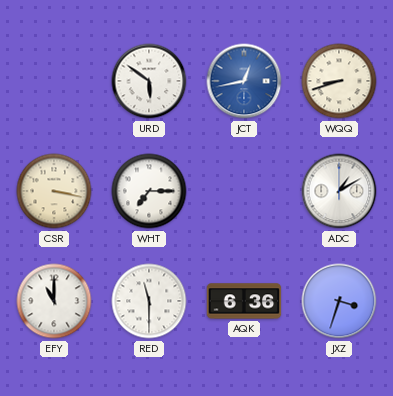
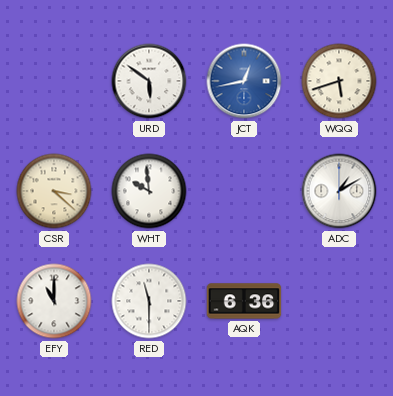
WQQ: 8:42 -> 5:42
CSR: 3:17 -> 3:22
WHT: 7:15 -> 9:59
JXZ: 3:33 -> none
